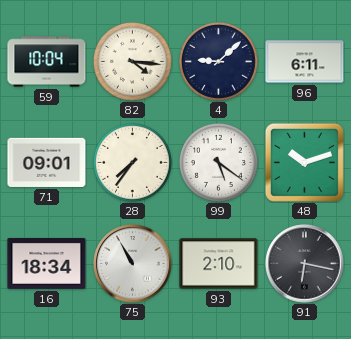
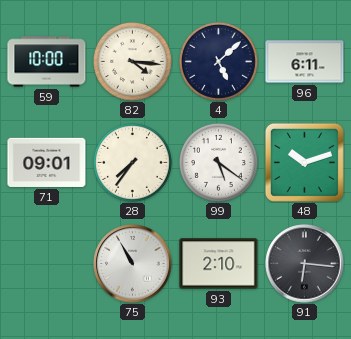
59: 10:04 -> 10:00
4: 9:08 -> 5:08
16: 18:34 -> none
91: 6:17 -> 6:16
